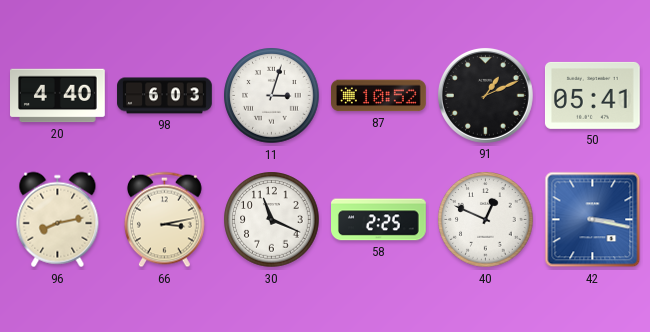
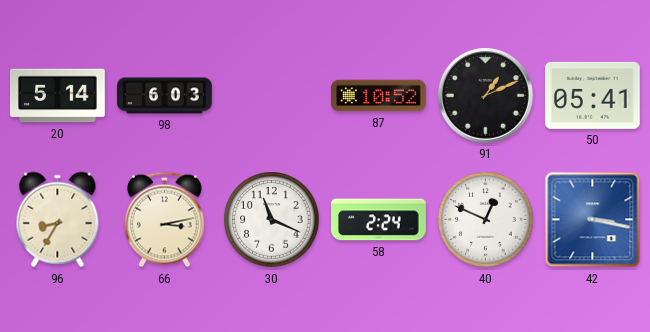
20: 4:40 -> 5:14
11: 3:03 -> none
96: 8:13 -> 8:35
58: 2:25 -> 2:24
